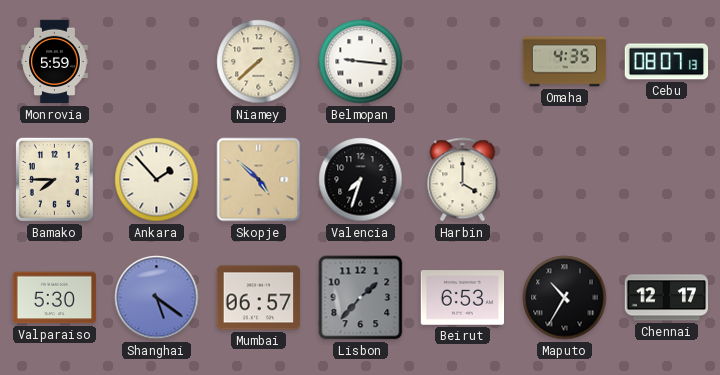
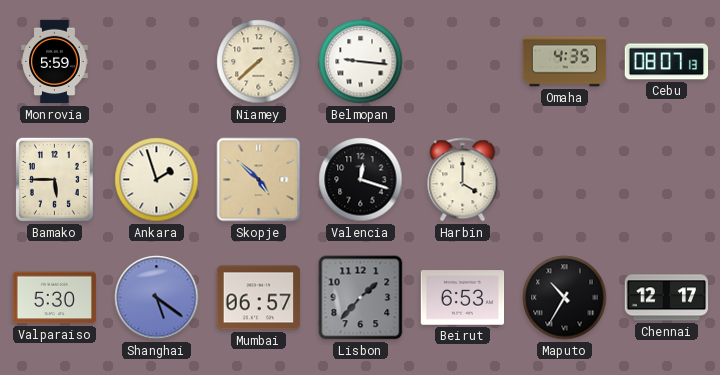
Bamako: 7:45 -> 5:45
Ankara: 1:53 -> 1:57
Valencia: 7:33 -> 12:18
